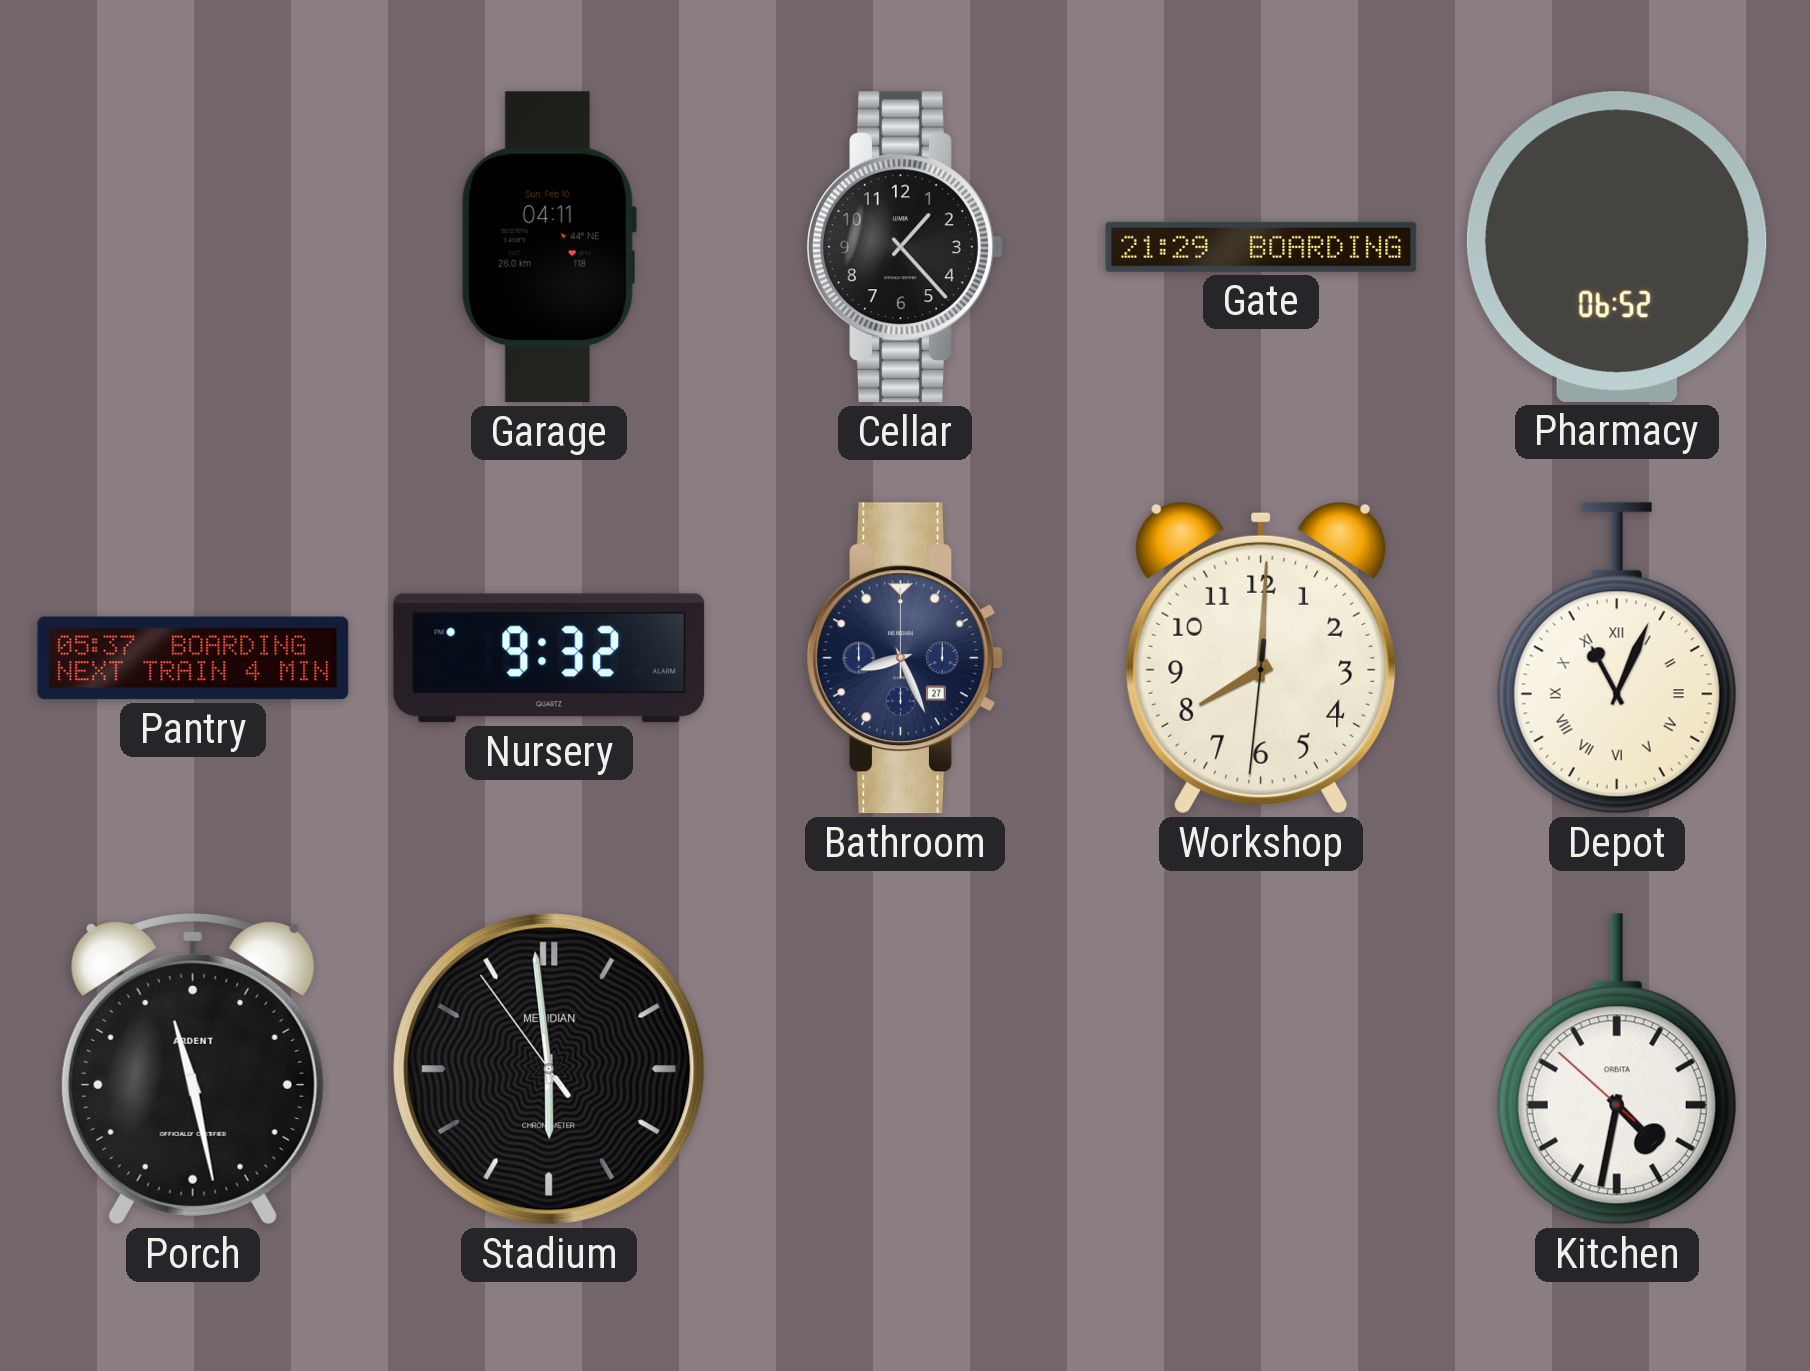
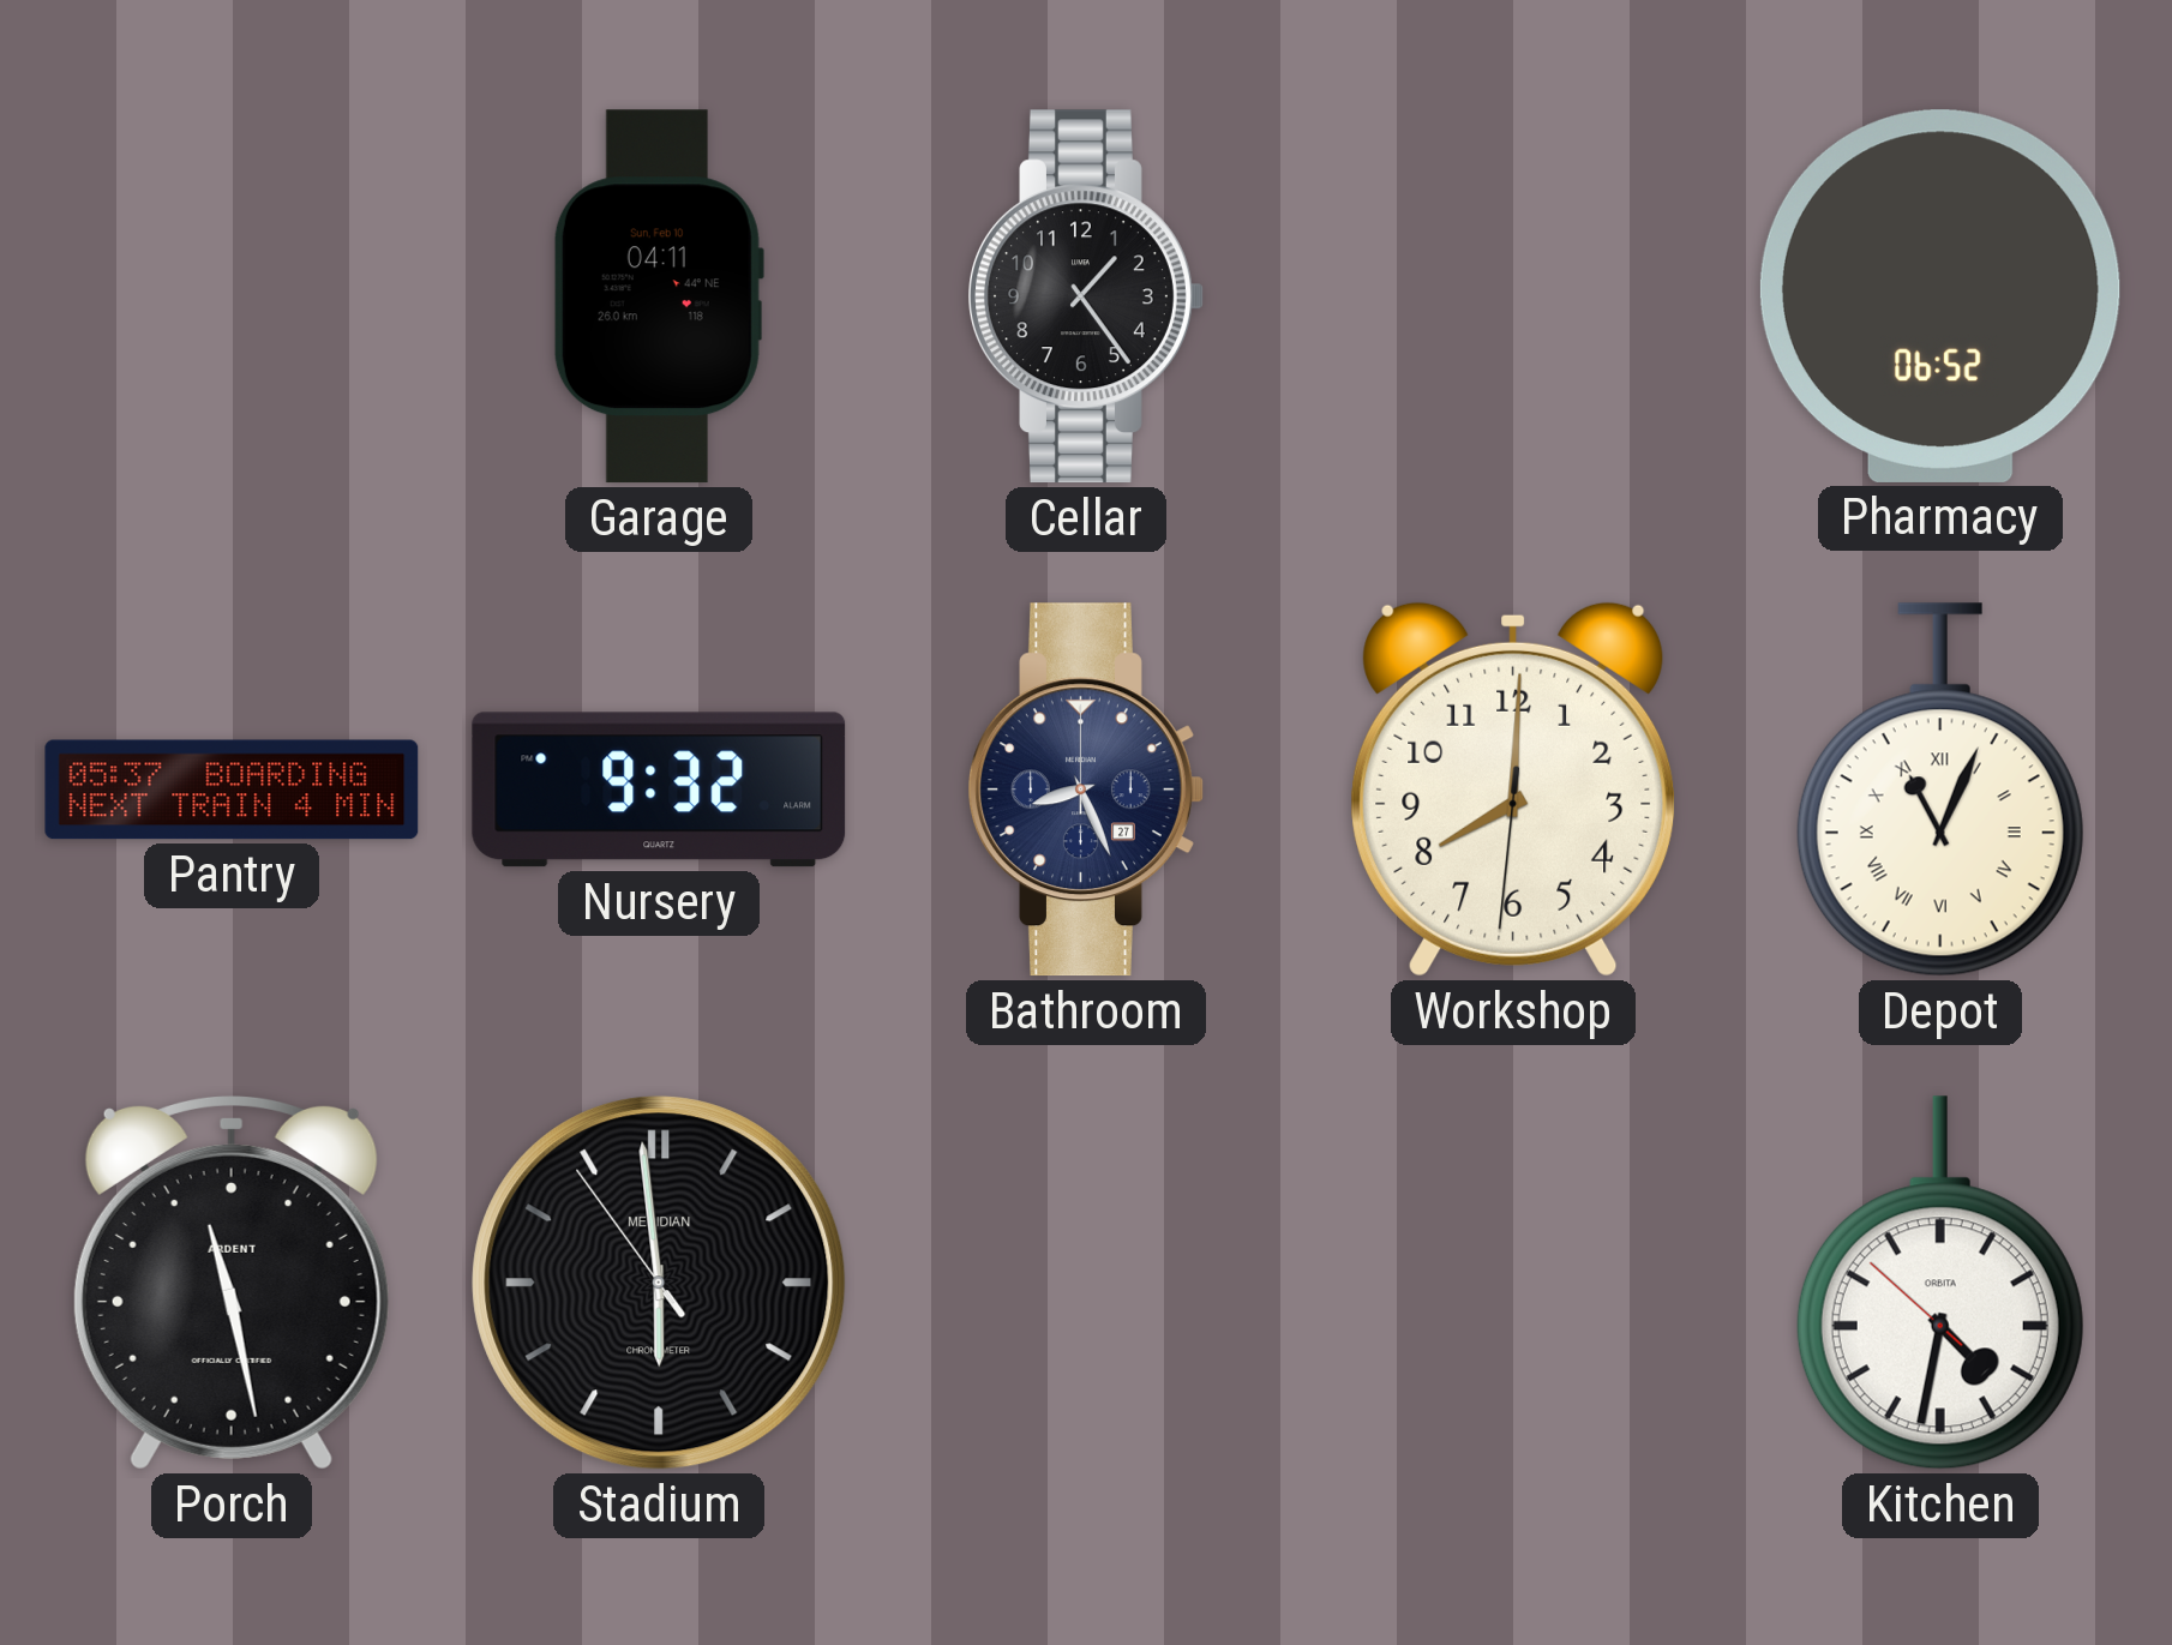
Cellar: 1:23 -> 1:24
Gate: 21:29 -> none
